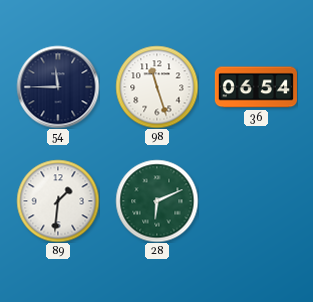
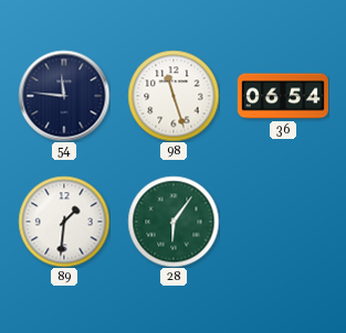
54: 11:45 -> 11:46
28: 6:11 -> 6:06
